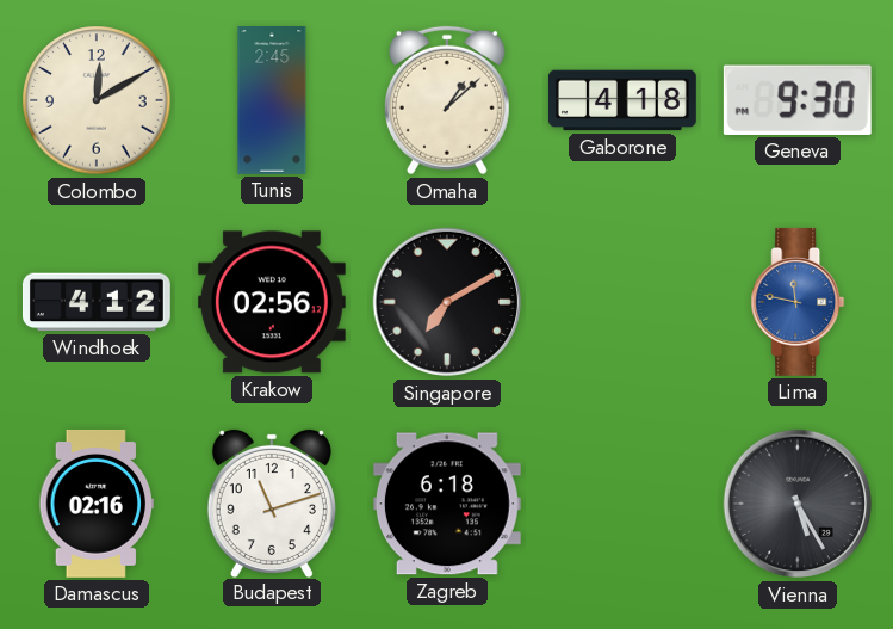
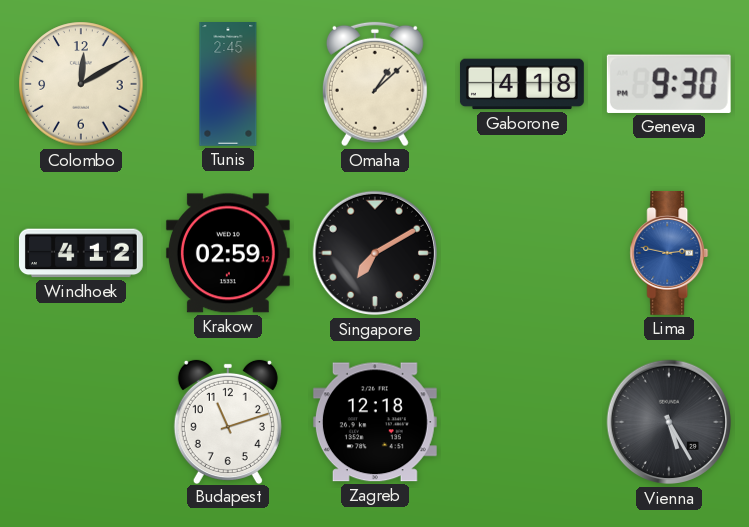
Krakow: 02:56 -> 02:59
Lima: 11:47 -> 2:47
Damascus: 02:16 -> none
Zagreb: 6:18 -> 12:18
